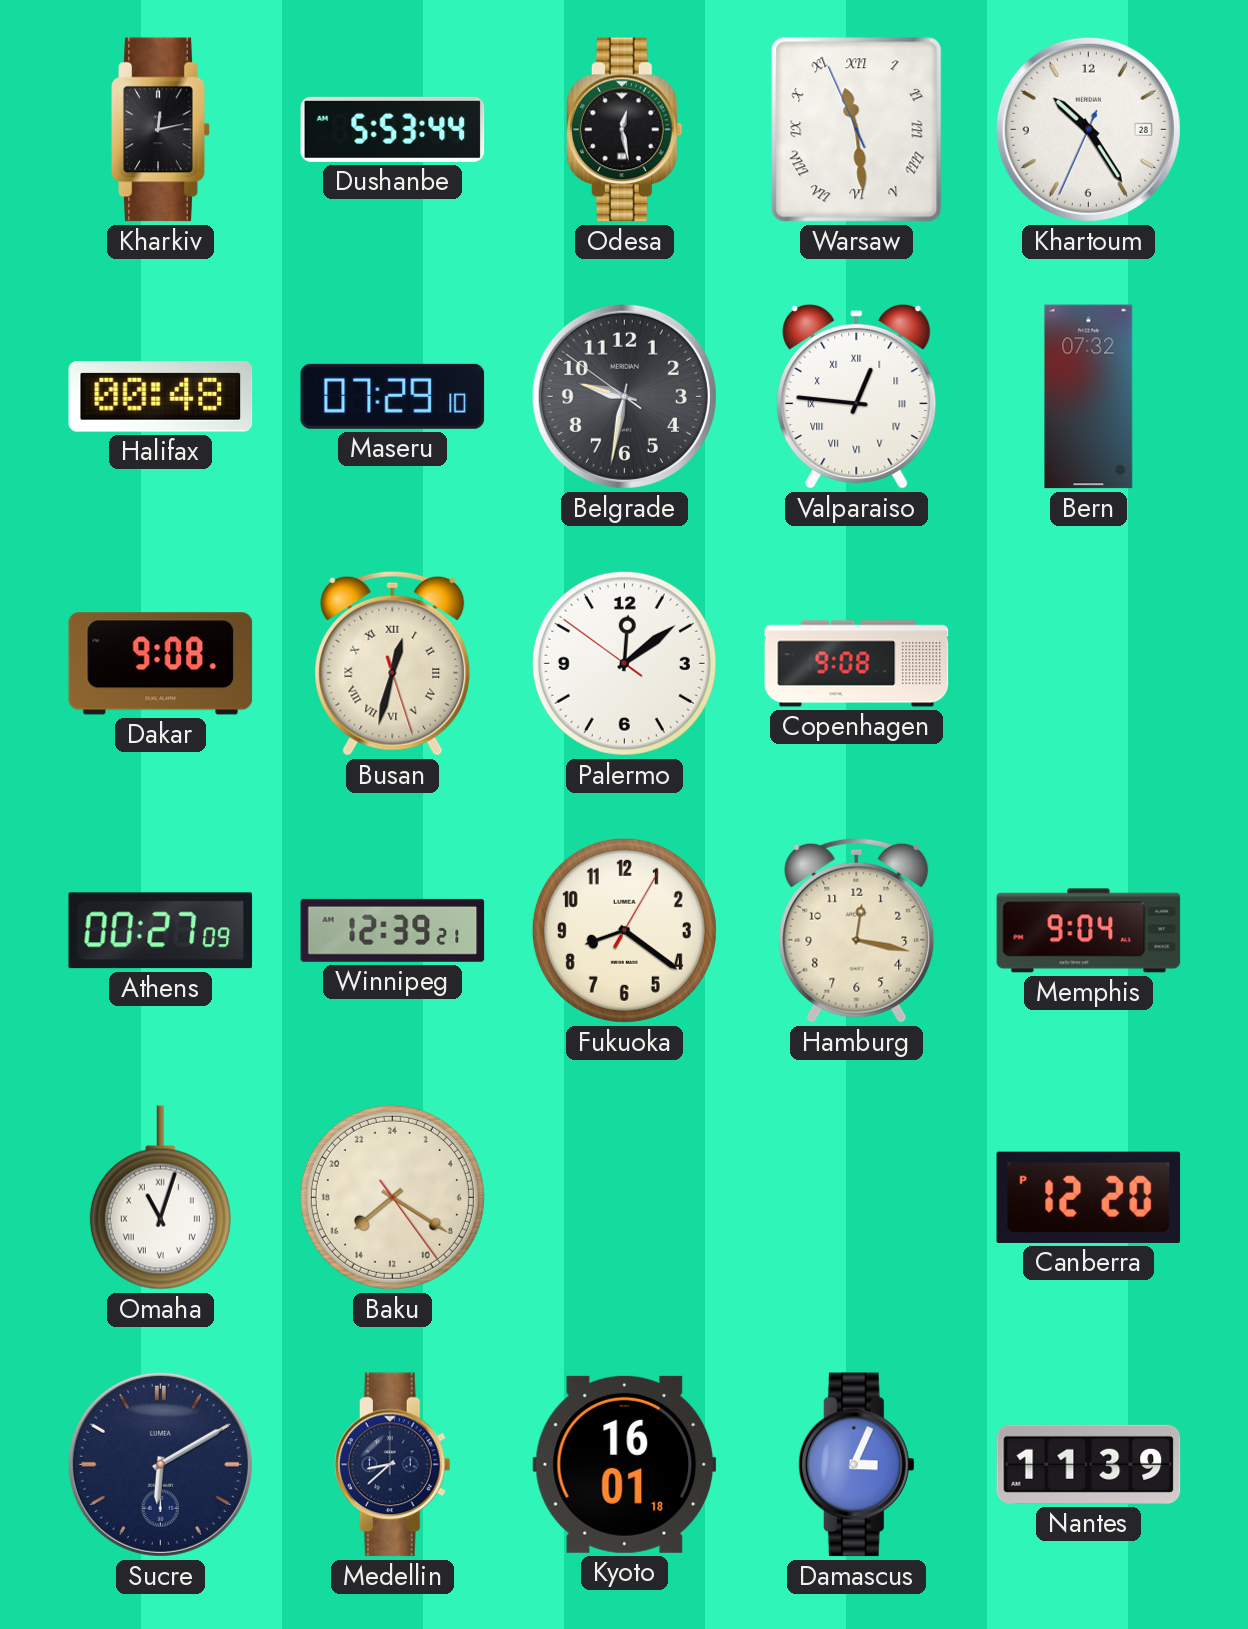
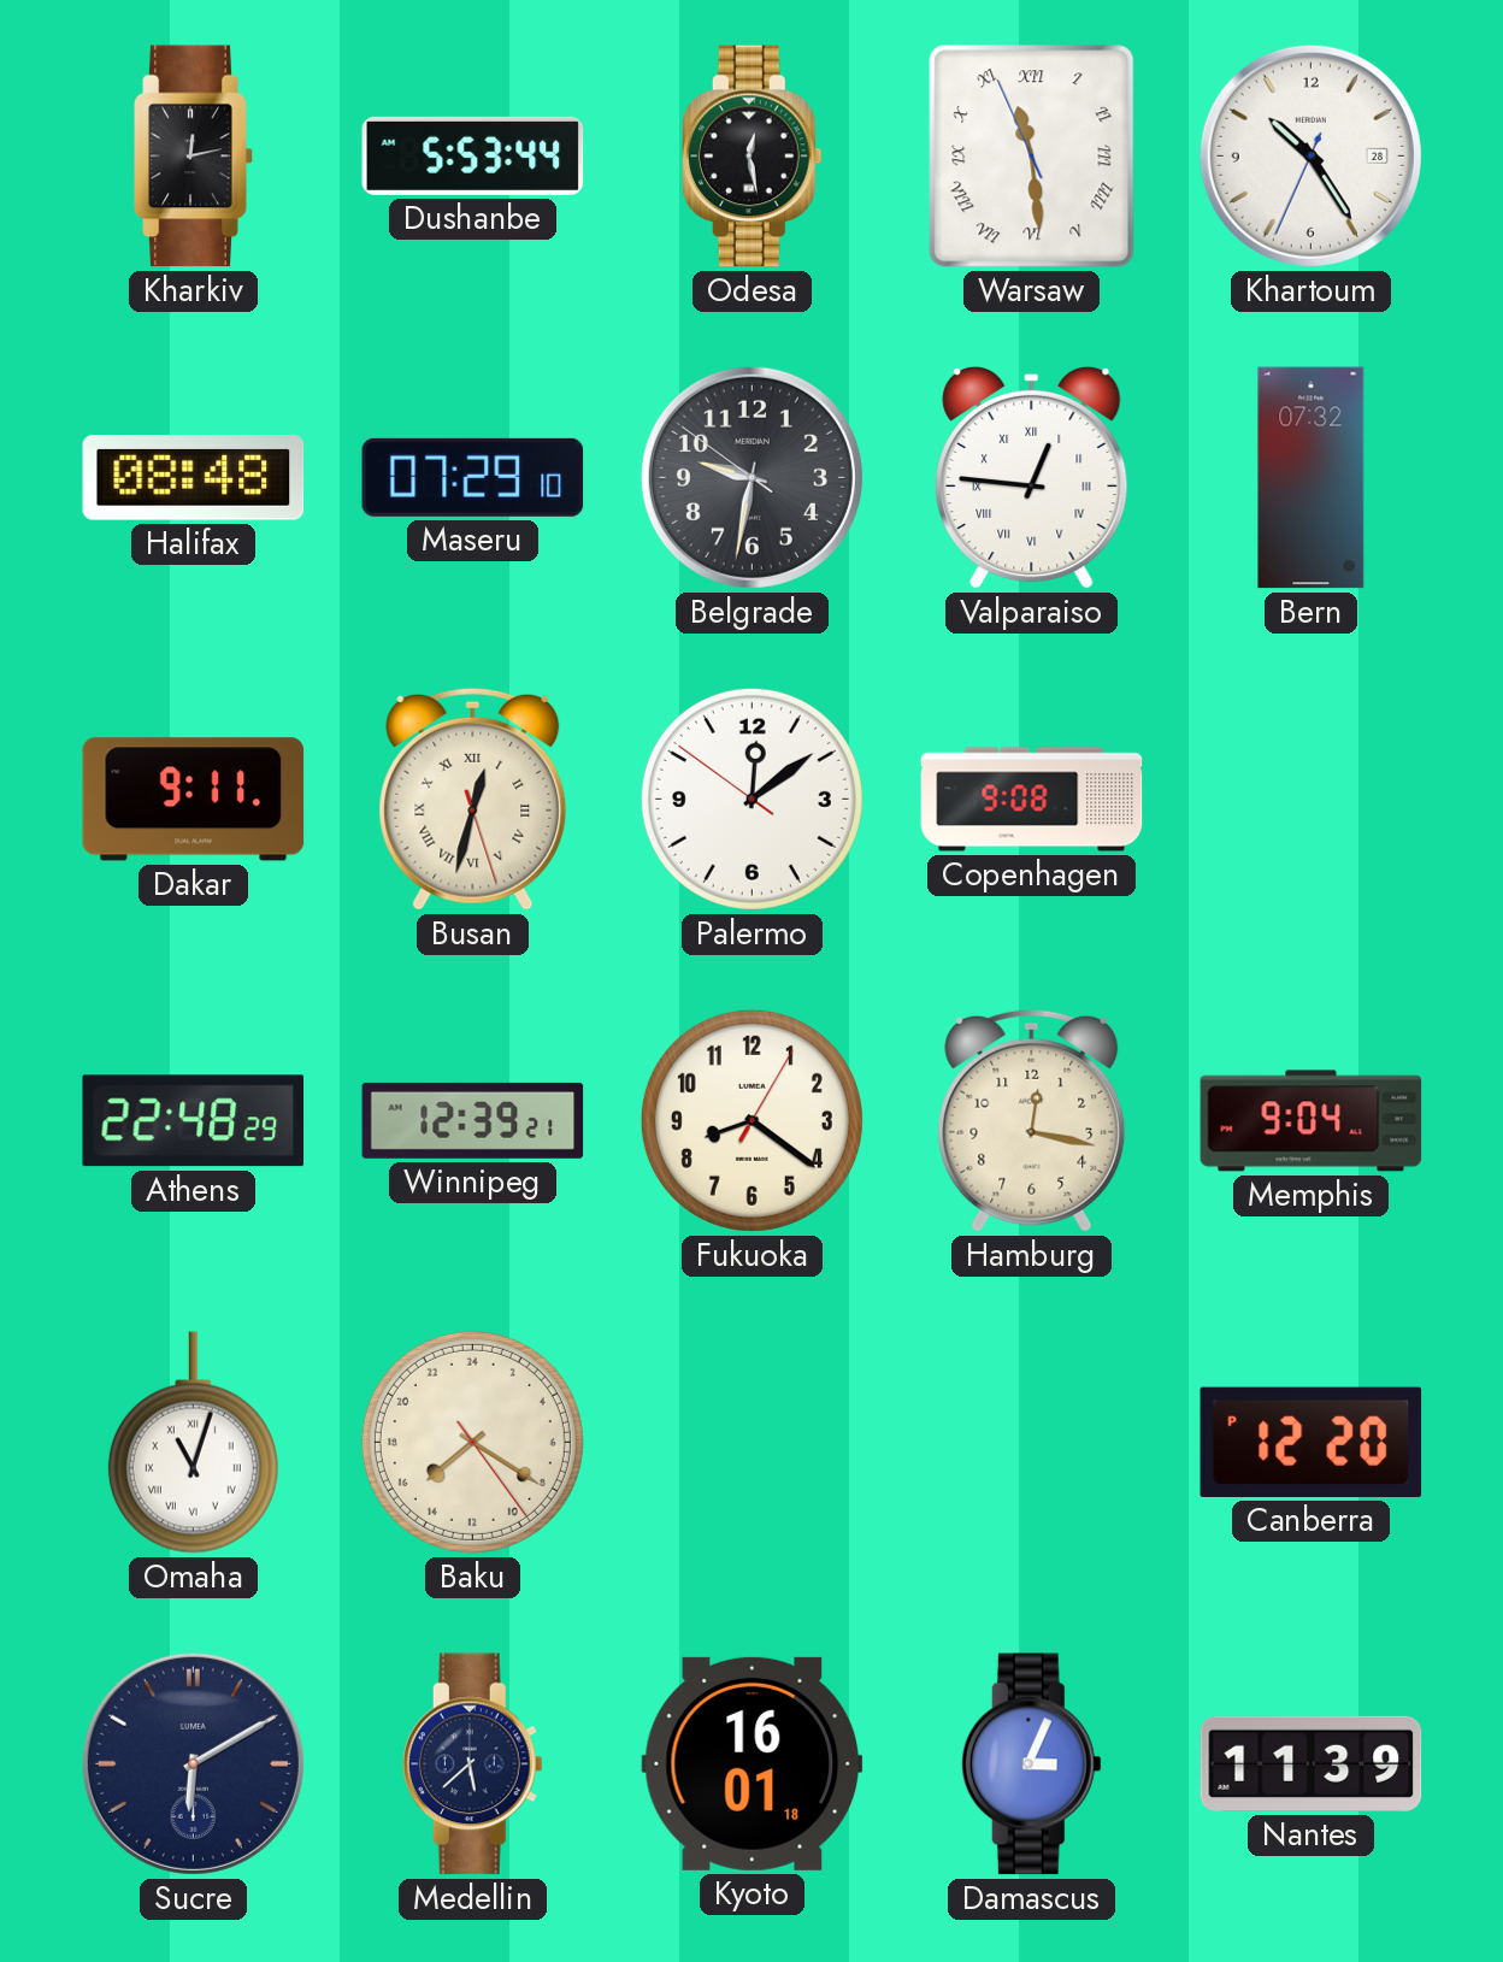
Halifax: 00:48 -> 08:48
Dakar: 9:08 -> 9:11
Athens: 00:27 -> 22:48
Medellin: 8:38 -> 5:38
